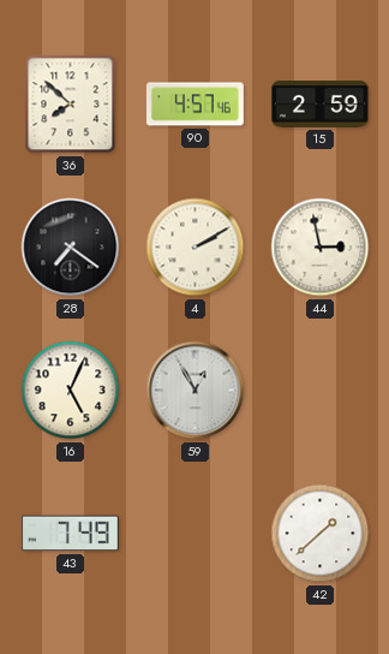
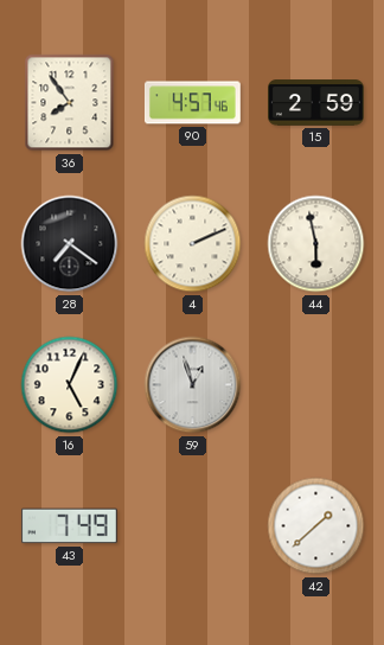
36: 7:52 -> 7:54
4: 2:10 -> 2:11
44: 2:58 -> 5:58
59: 12:55 -> 12:57
